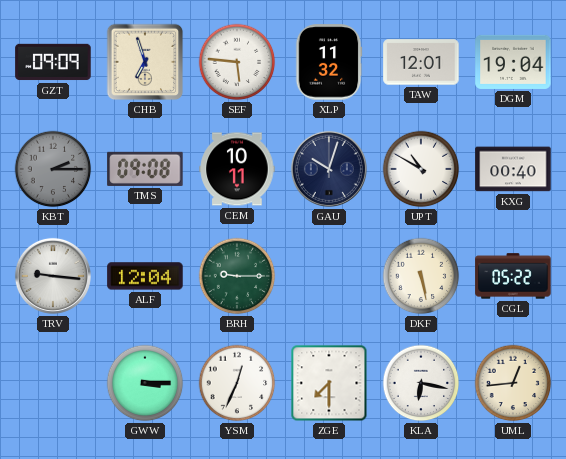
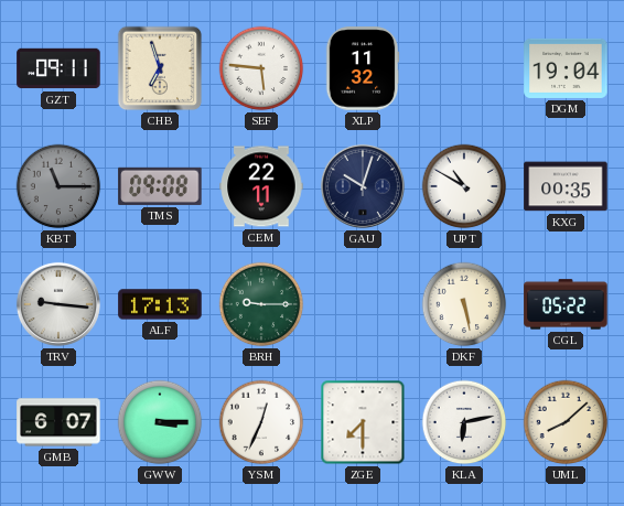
GZT: 09:09 -> 09:11
TAW: 12:01 -> none
KBT: 2:15 -> 11:15
CEM: 10:11 -> 22:11
KXG: 00:40 -> 00:35
ALF: 12:04 -> 17:13
GMB: none -> 6:07
KLA: 6:17 -> 6:13
UML: 12:44 -> 8:08
